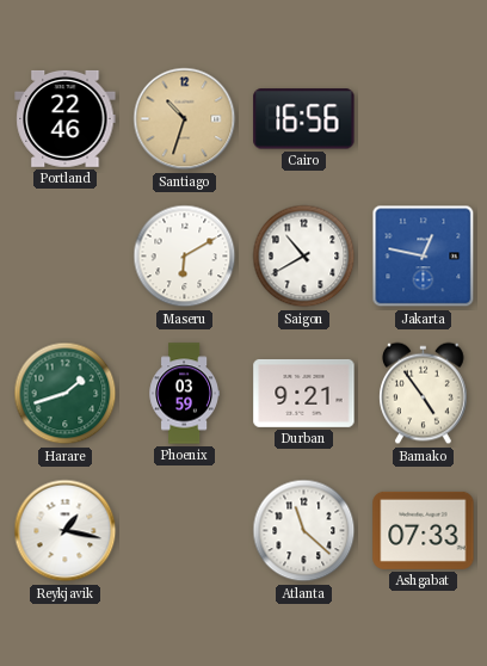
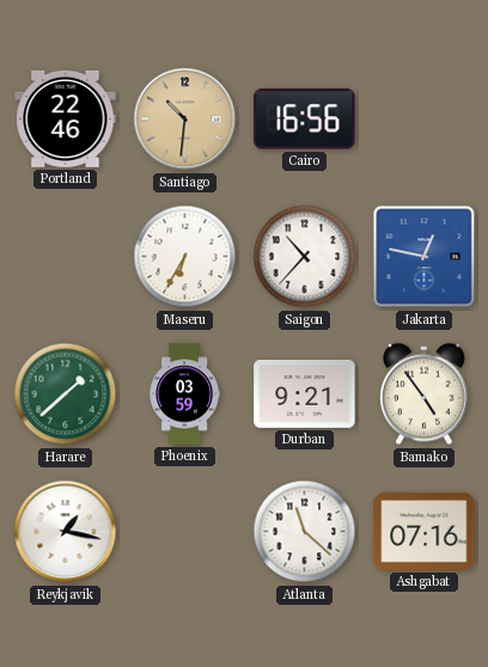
Santiago: 10:33 -> 10:31
Maseru: 6:10 -> 6:35
Saigon: 10:40 -> 10:37
Harare: 1:42 -> 1:38
Ashgabat: 07:33 -> 07:16
